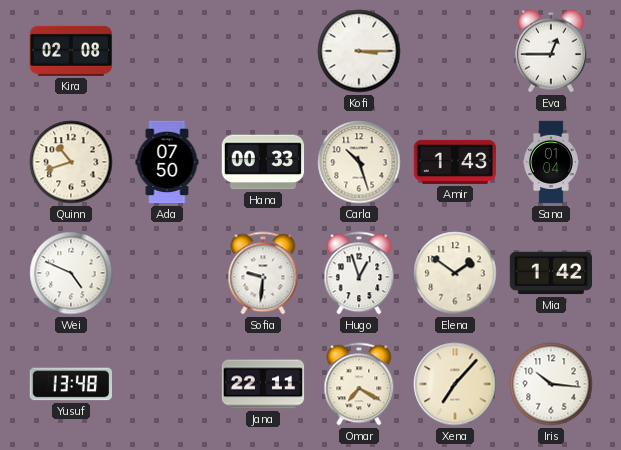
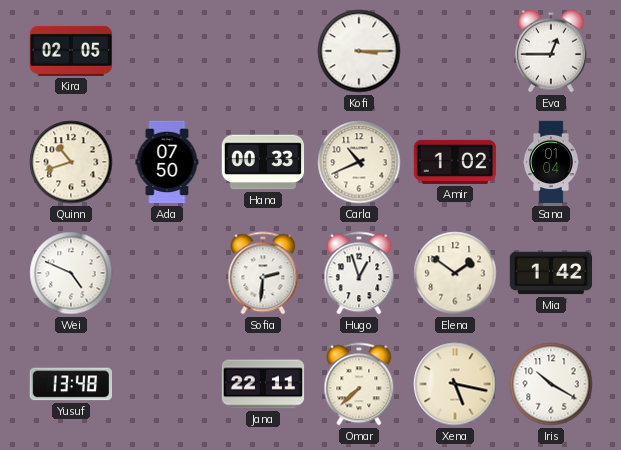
Kira: 02:08 -> 02:05
Carla: 10:27 -> 10:41
Amir: 1:43 -> 1:02
Sofia: 9:31 -> 2:31
Omar: 7:20 -> 7:38
Xena: 7:07 -> 5:17
Iris: 10:16 -> 10:20
